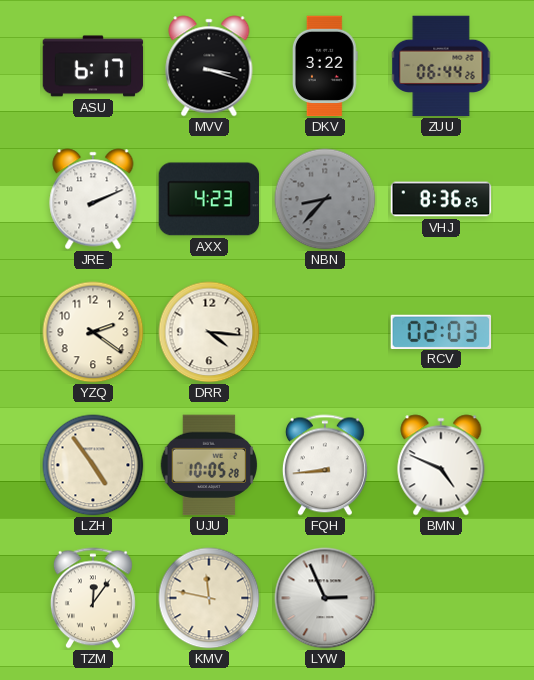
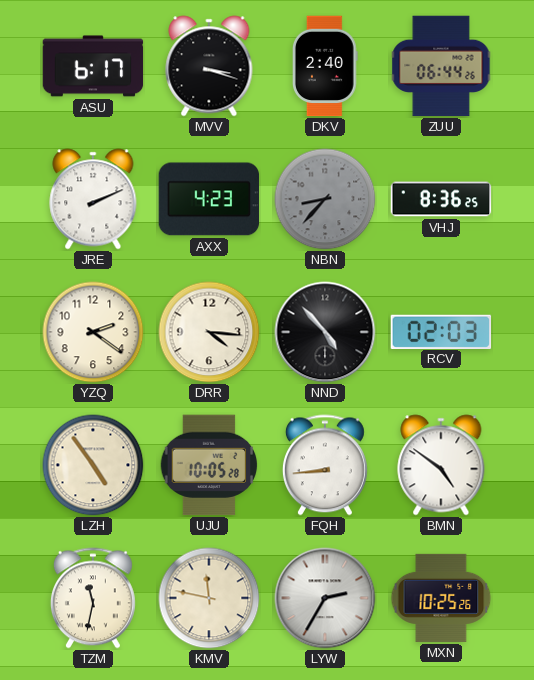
DKV: 3:22 -> 2:40
NND: none -> 4:53
BMN: 4:49 -> 4:51
TZM: 12:06 -> 11:32
LYW: 2:56 -> 2:35
MXN: none -> 10:25
